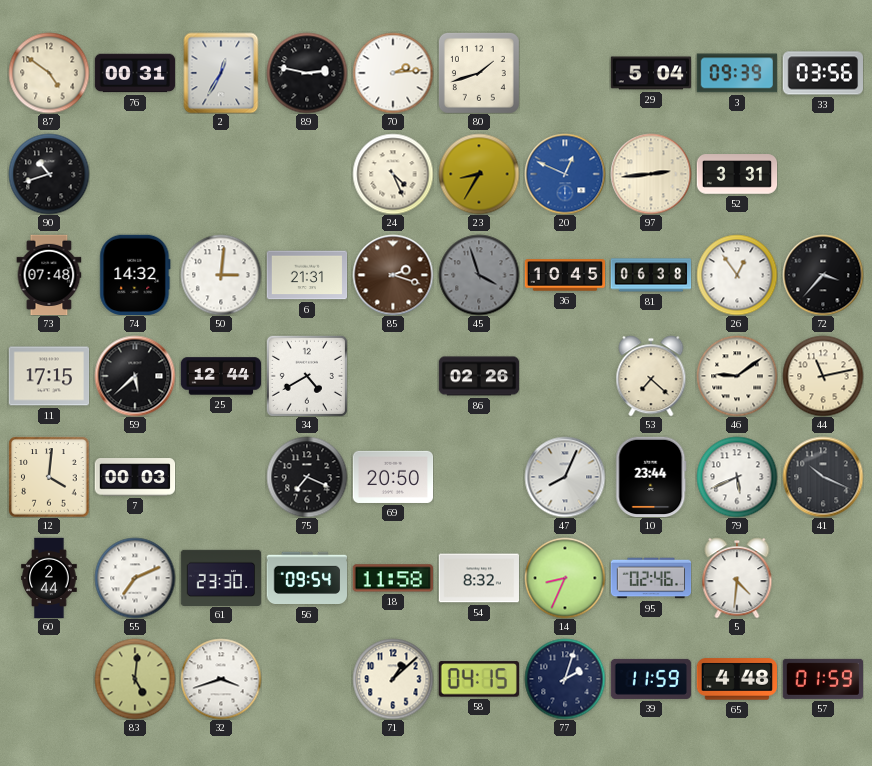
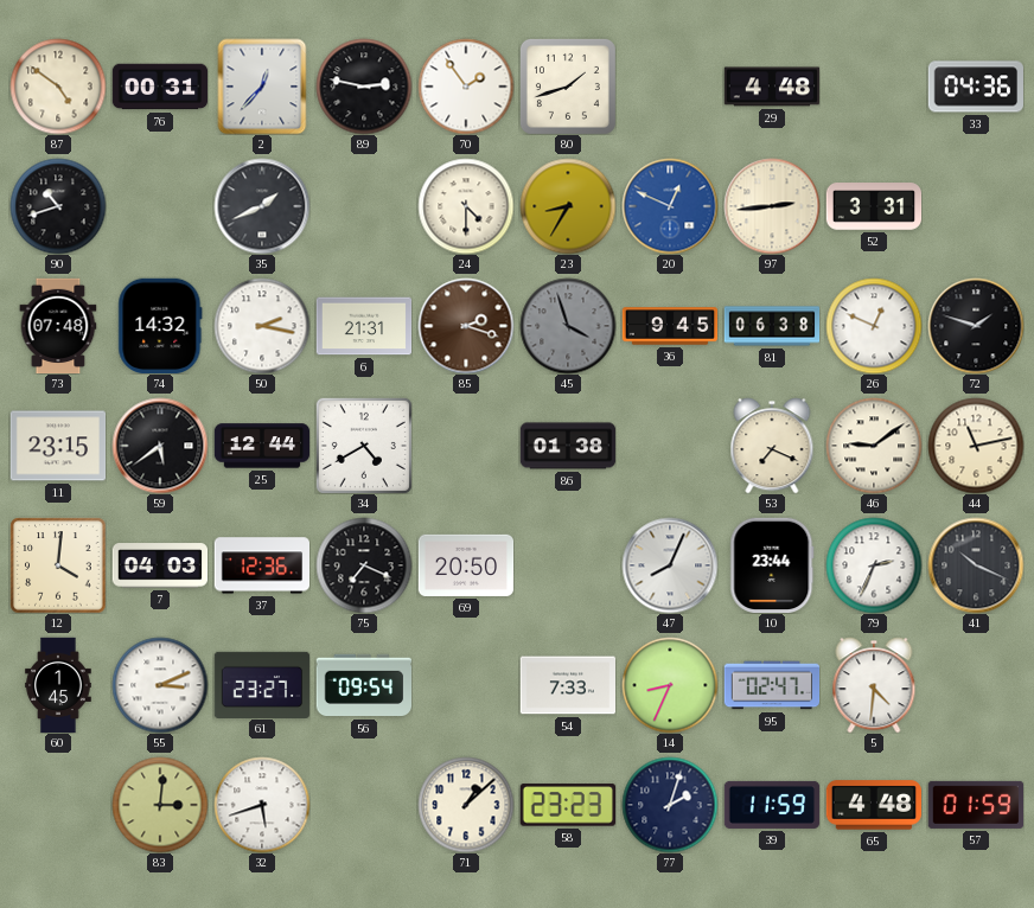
2: 12:35 -> 12:37
70: 2:14 -> 1:54
29: 5:04 -> 4:48
3: 09:39 -> none
33: 03:56 -> 04:36
35: none -> 1:41
24: 4:26 -> 4:30
50: 3:01 -> 2:17
36: 10:45 -> 9:45
26: 12:54 -> 12:49
72: 3:37 -> 1:48
11: 17:15 -> 23:15
59: 5:38 -> 5:39
86: 02:26 -> 01:38
53: 7:22 -> 7:19
7: 00:03 -> 04:03
37: none -> 12:36
79: 5:41 -> 2:34
60: 2:44 -> 1:45
55: 7:11 -> 3:11
61: 23:30 -> 23:27
18: 11:58 -> none
54: 8:32 -> 7:33
95: 02:46 -> 02:47
83: 5:01 -> 3:01
32: 3:42 -> 5:42
58: 04:15 -> 23:23
